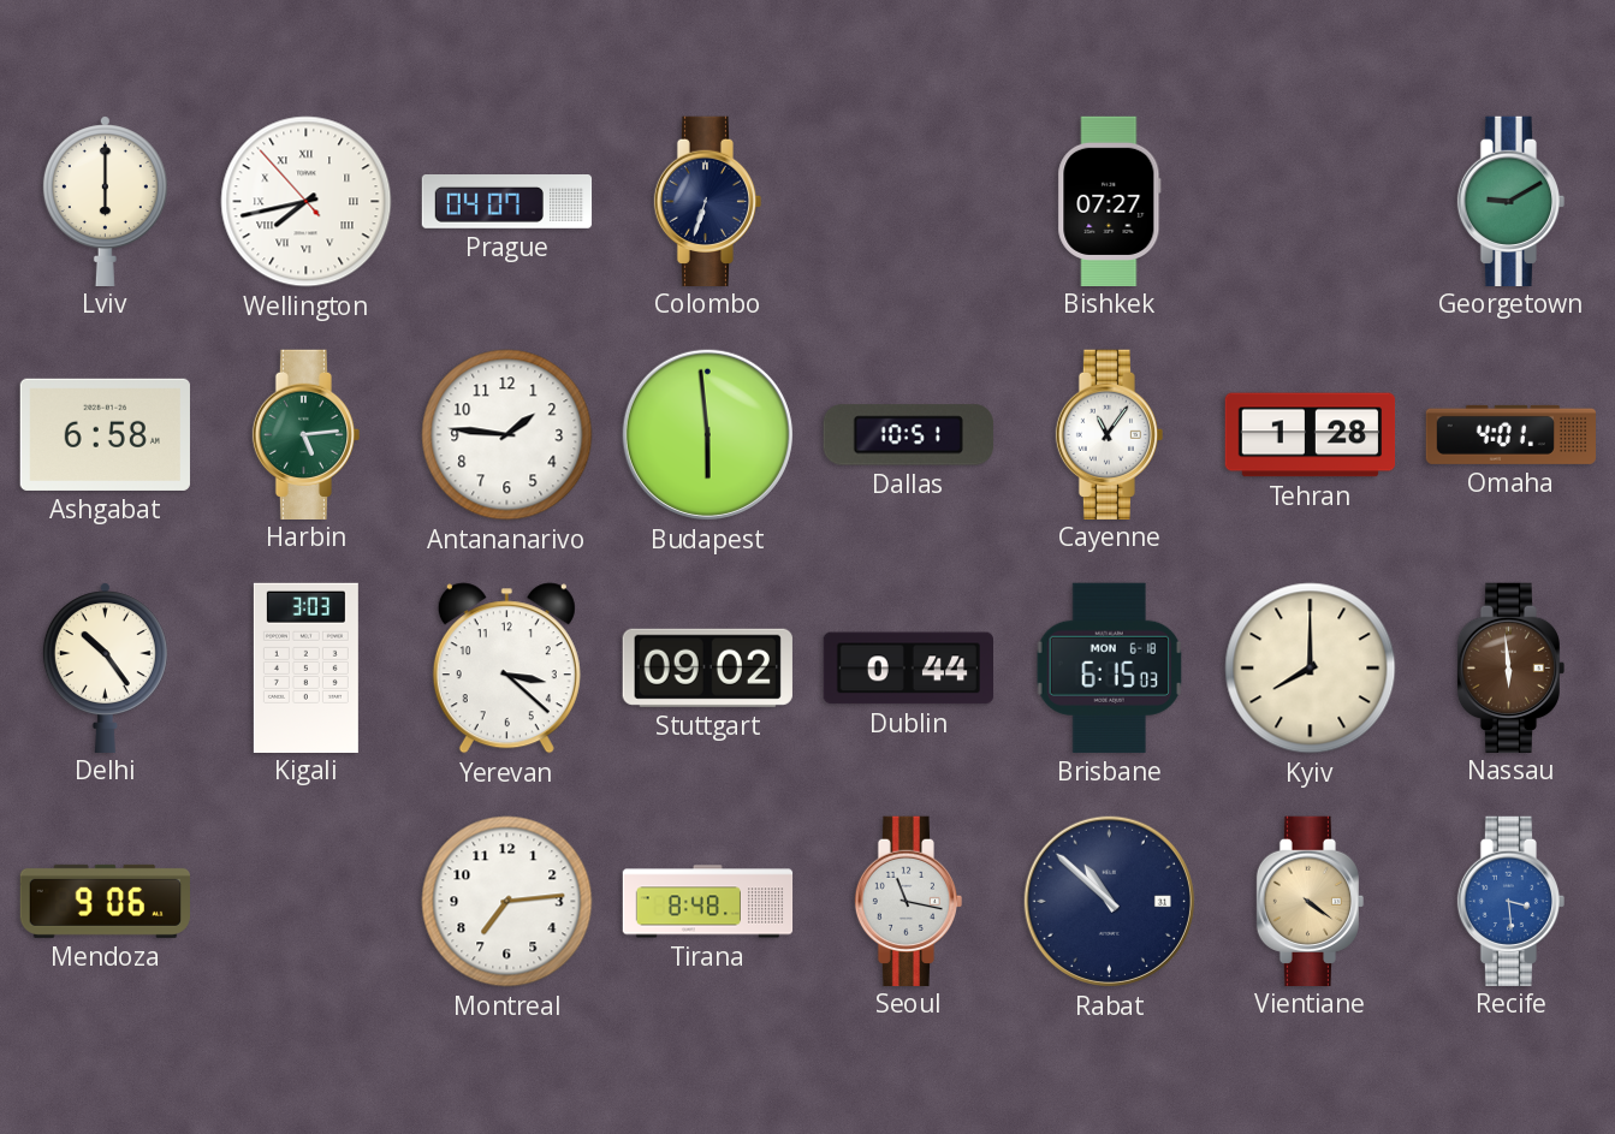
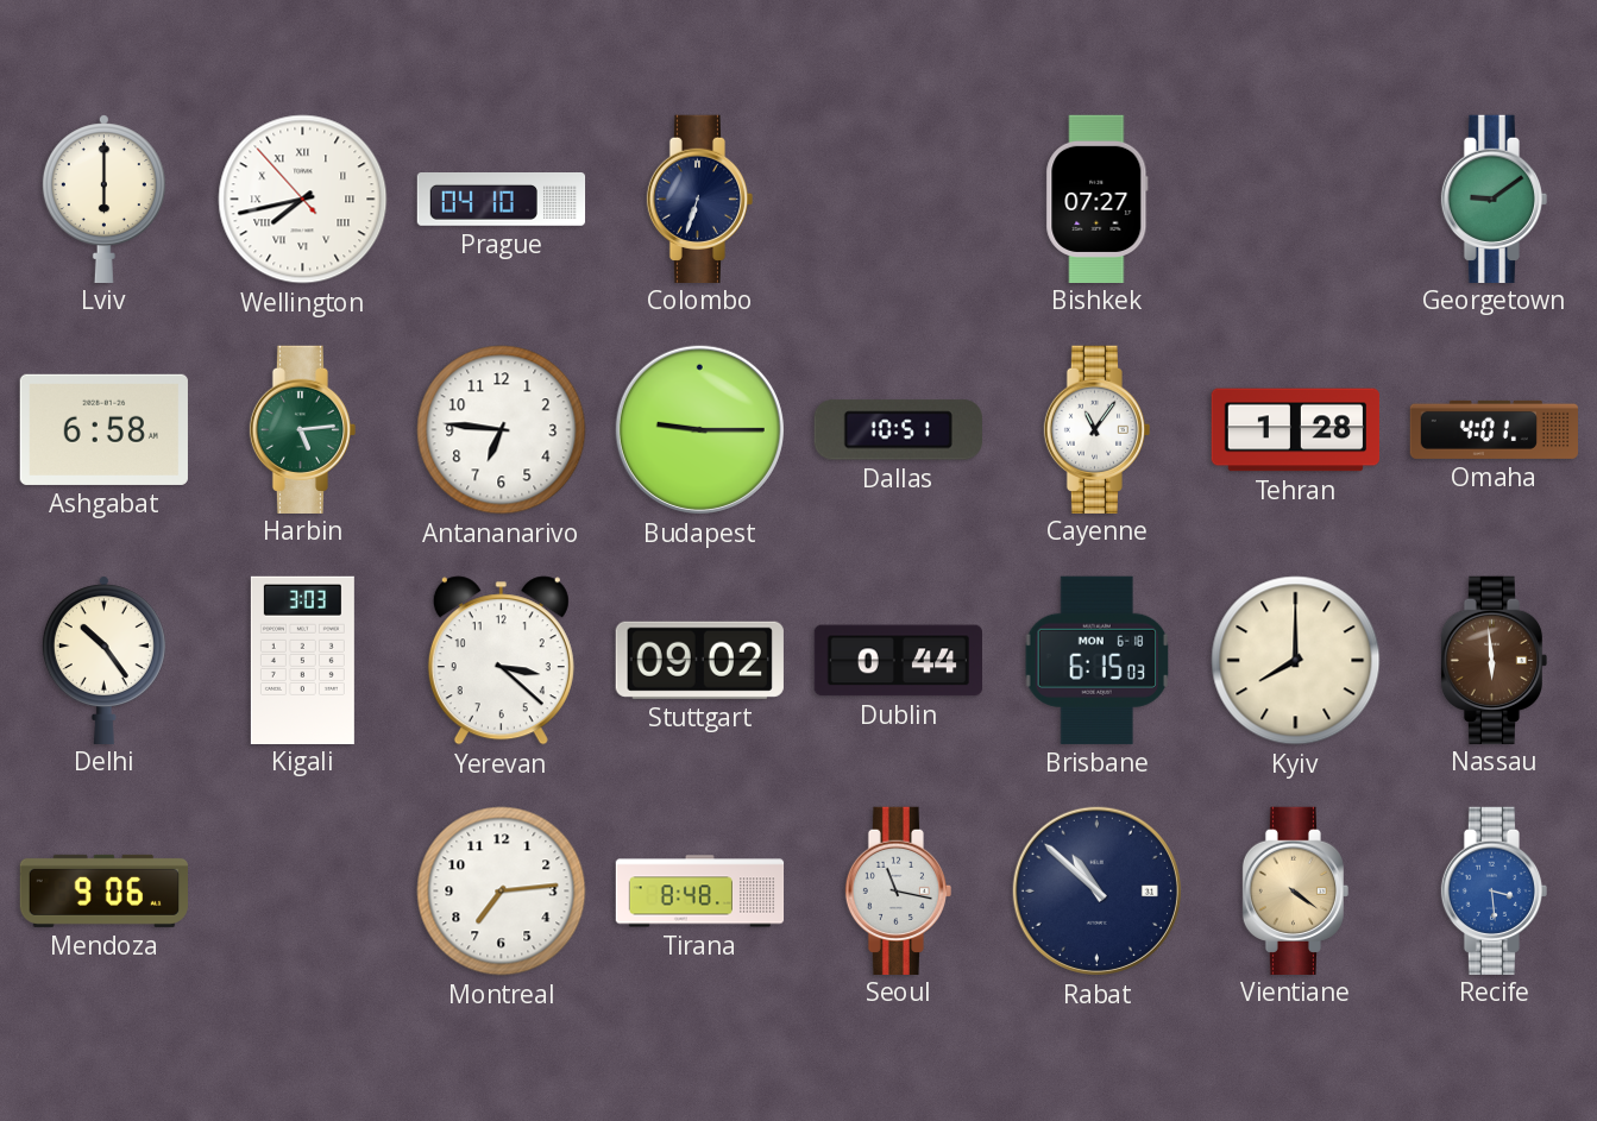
Prague: 04:07 -> 04:10
Georgetown: 9:10 -> 9:09
Antananarivo: 1:46 -> 6:46
Budapest: 5:59 -> 9:15
